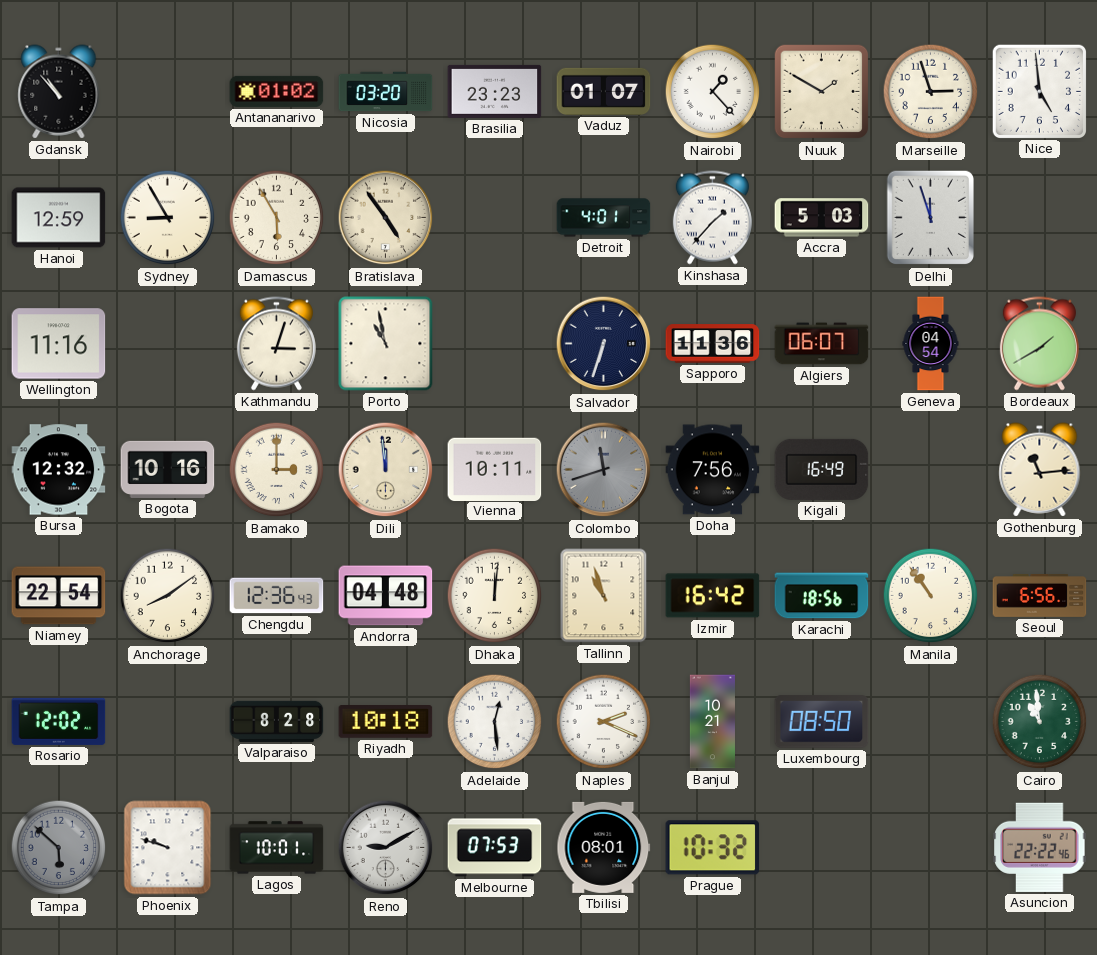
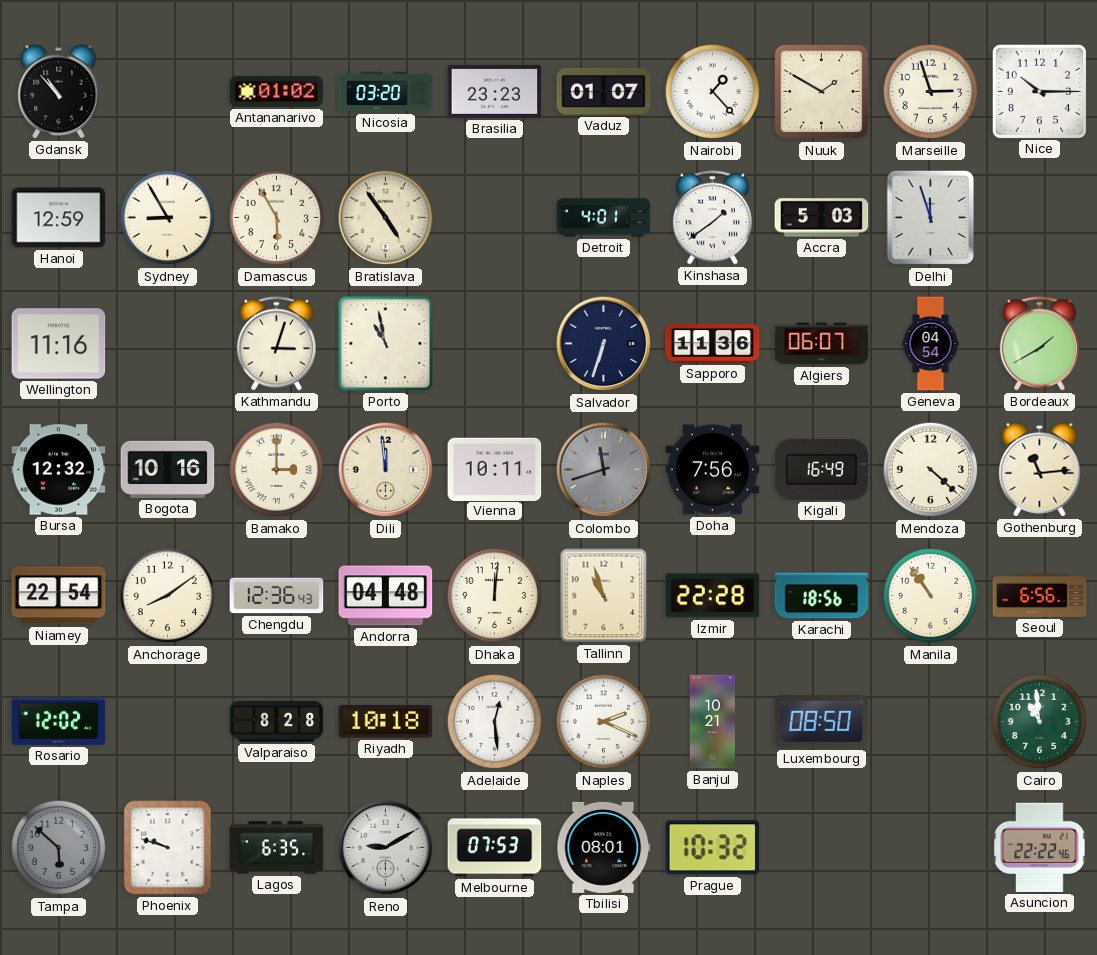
Nice: 4:59 -> 10:15
Kinshasa: 1:37 -> 1:39
Mendoza: none -> 4:22
Izmir: 16:42 -> 22:28
Lagos: 10:01 -> 6:35
